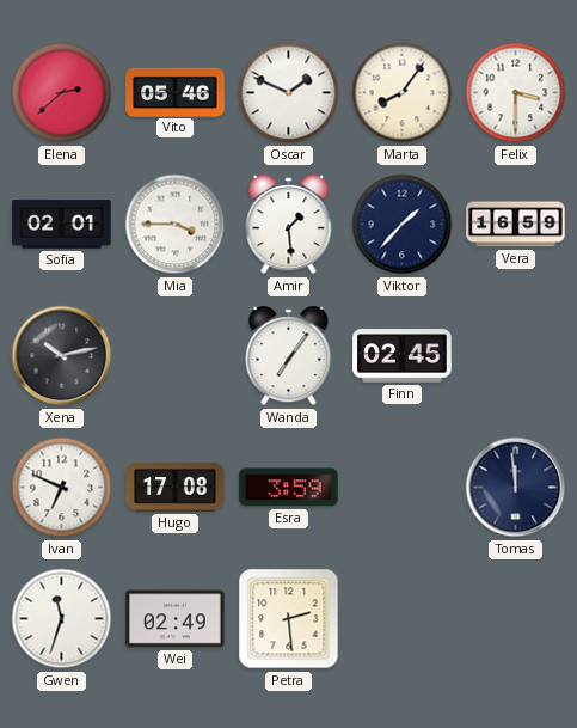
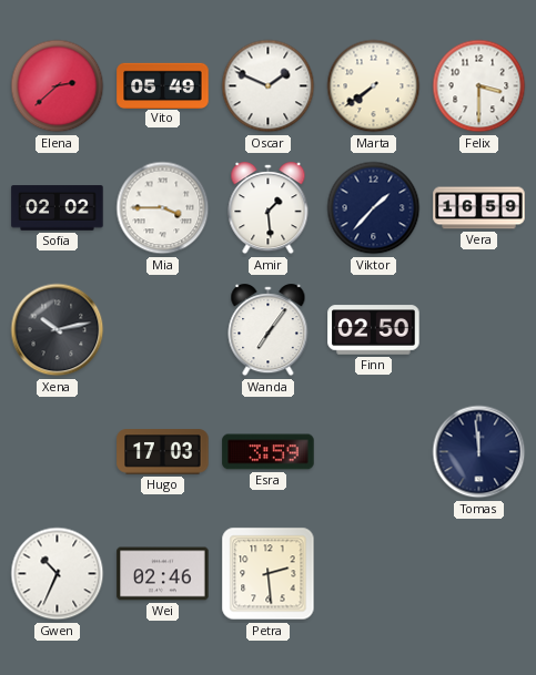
Vito: 05:46 -> 05:49
Marta: 8:06 -> 7:39
Sofia: 02:01 -> 02:02
Finn: 02:45 -> 02:50
Ivan: 6:49 -> none
Hugo: 17:08 -> 17:03
Gwen: 11:33 -> 10:34
Wei: 02:49 -> 02:46
